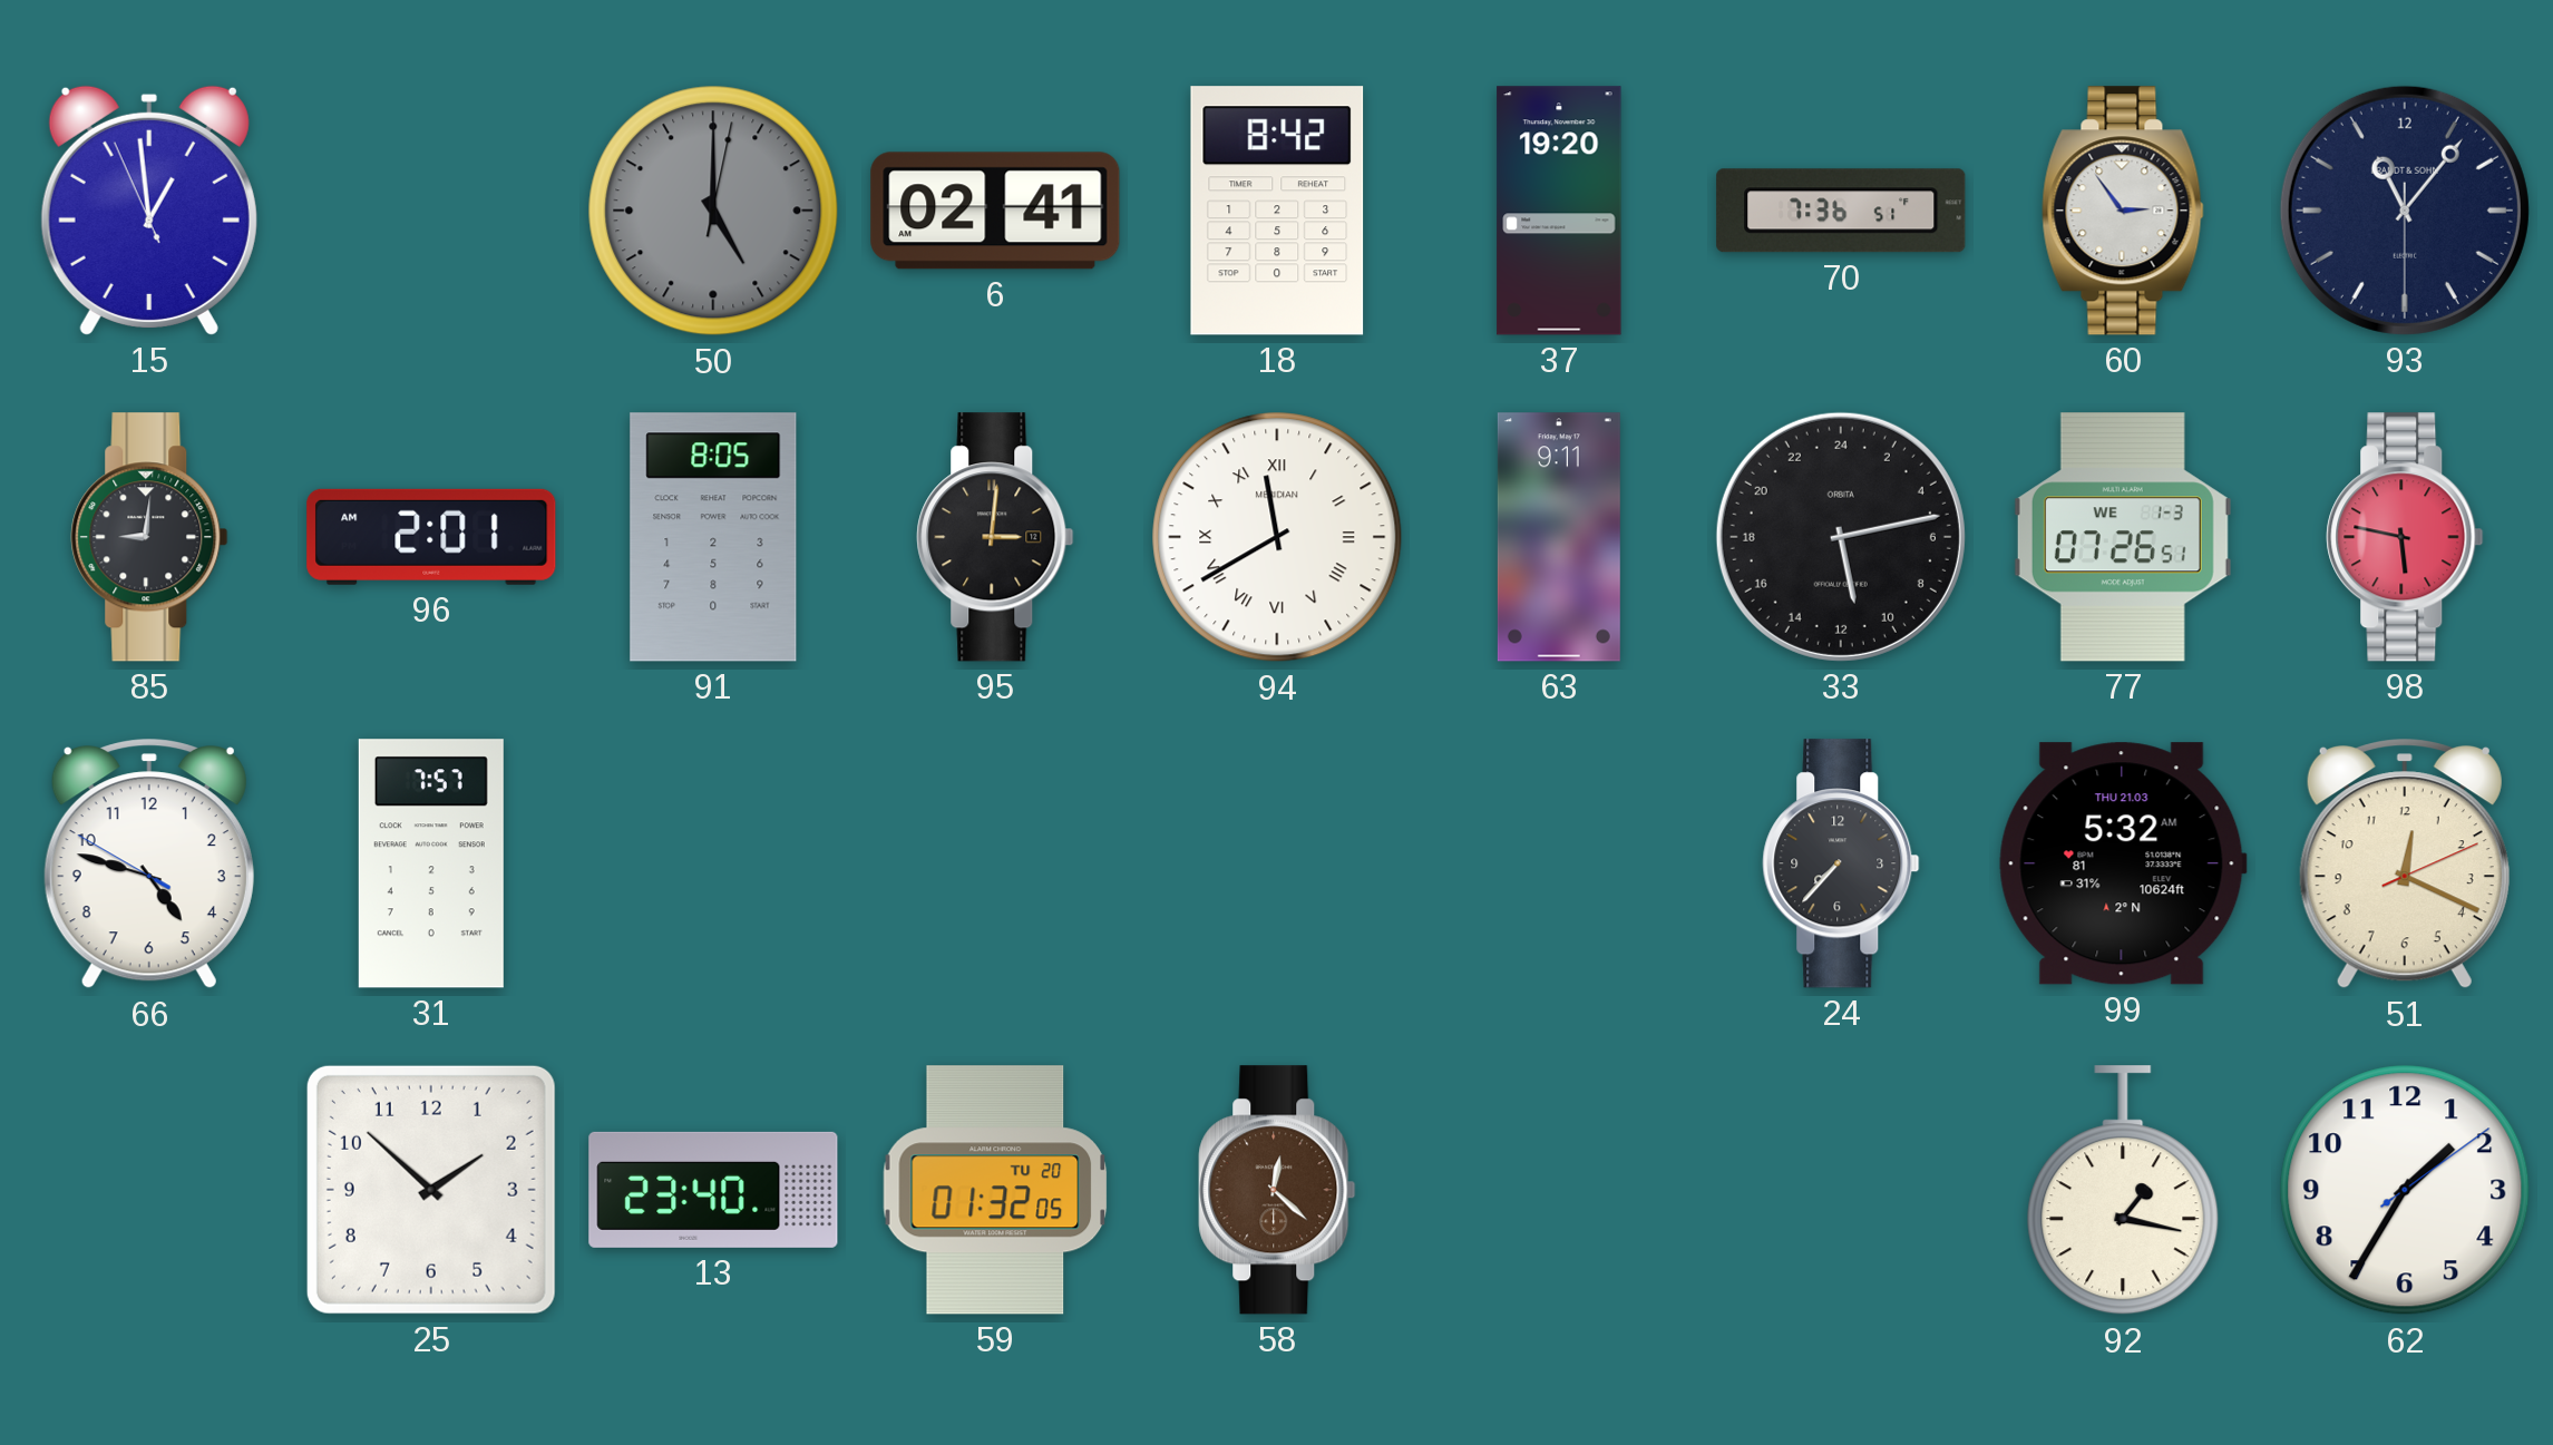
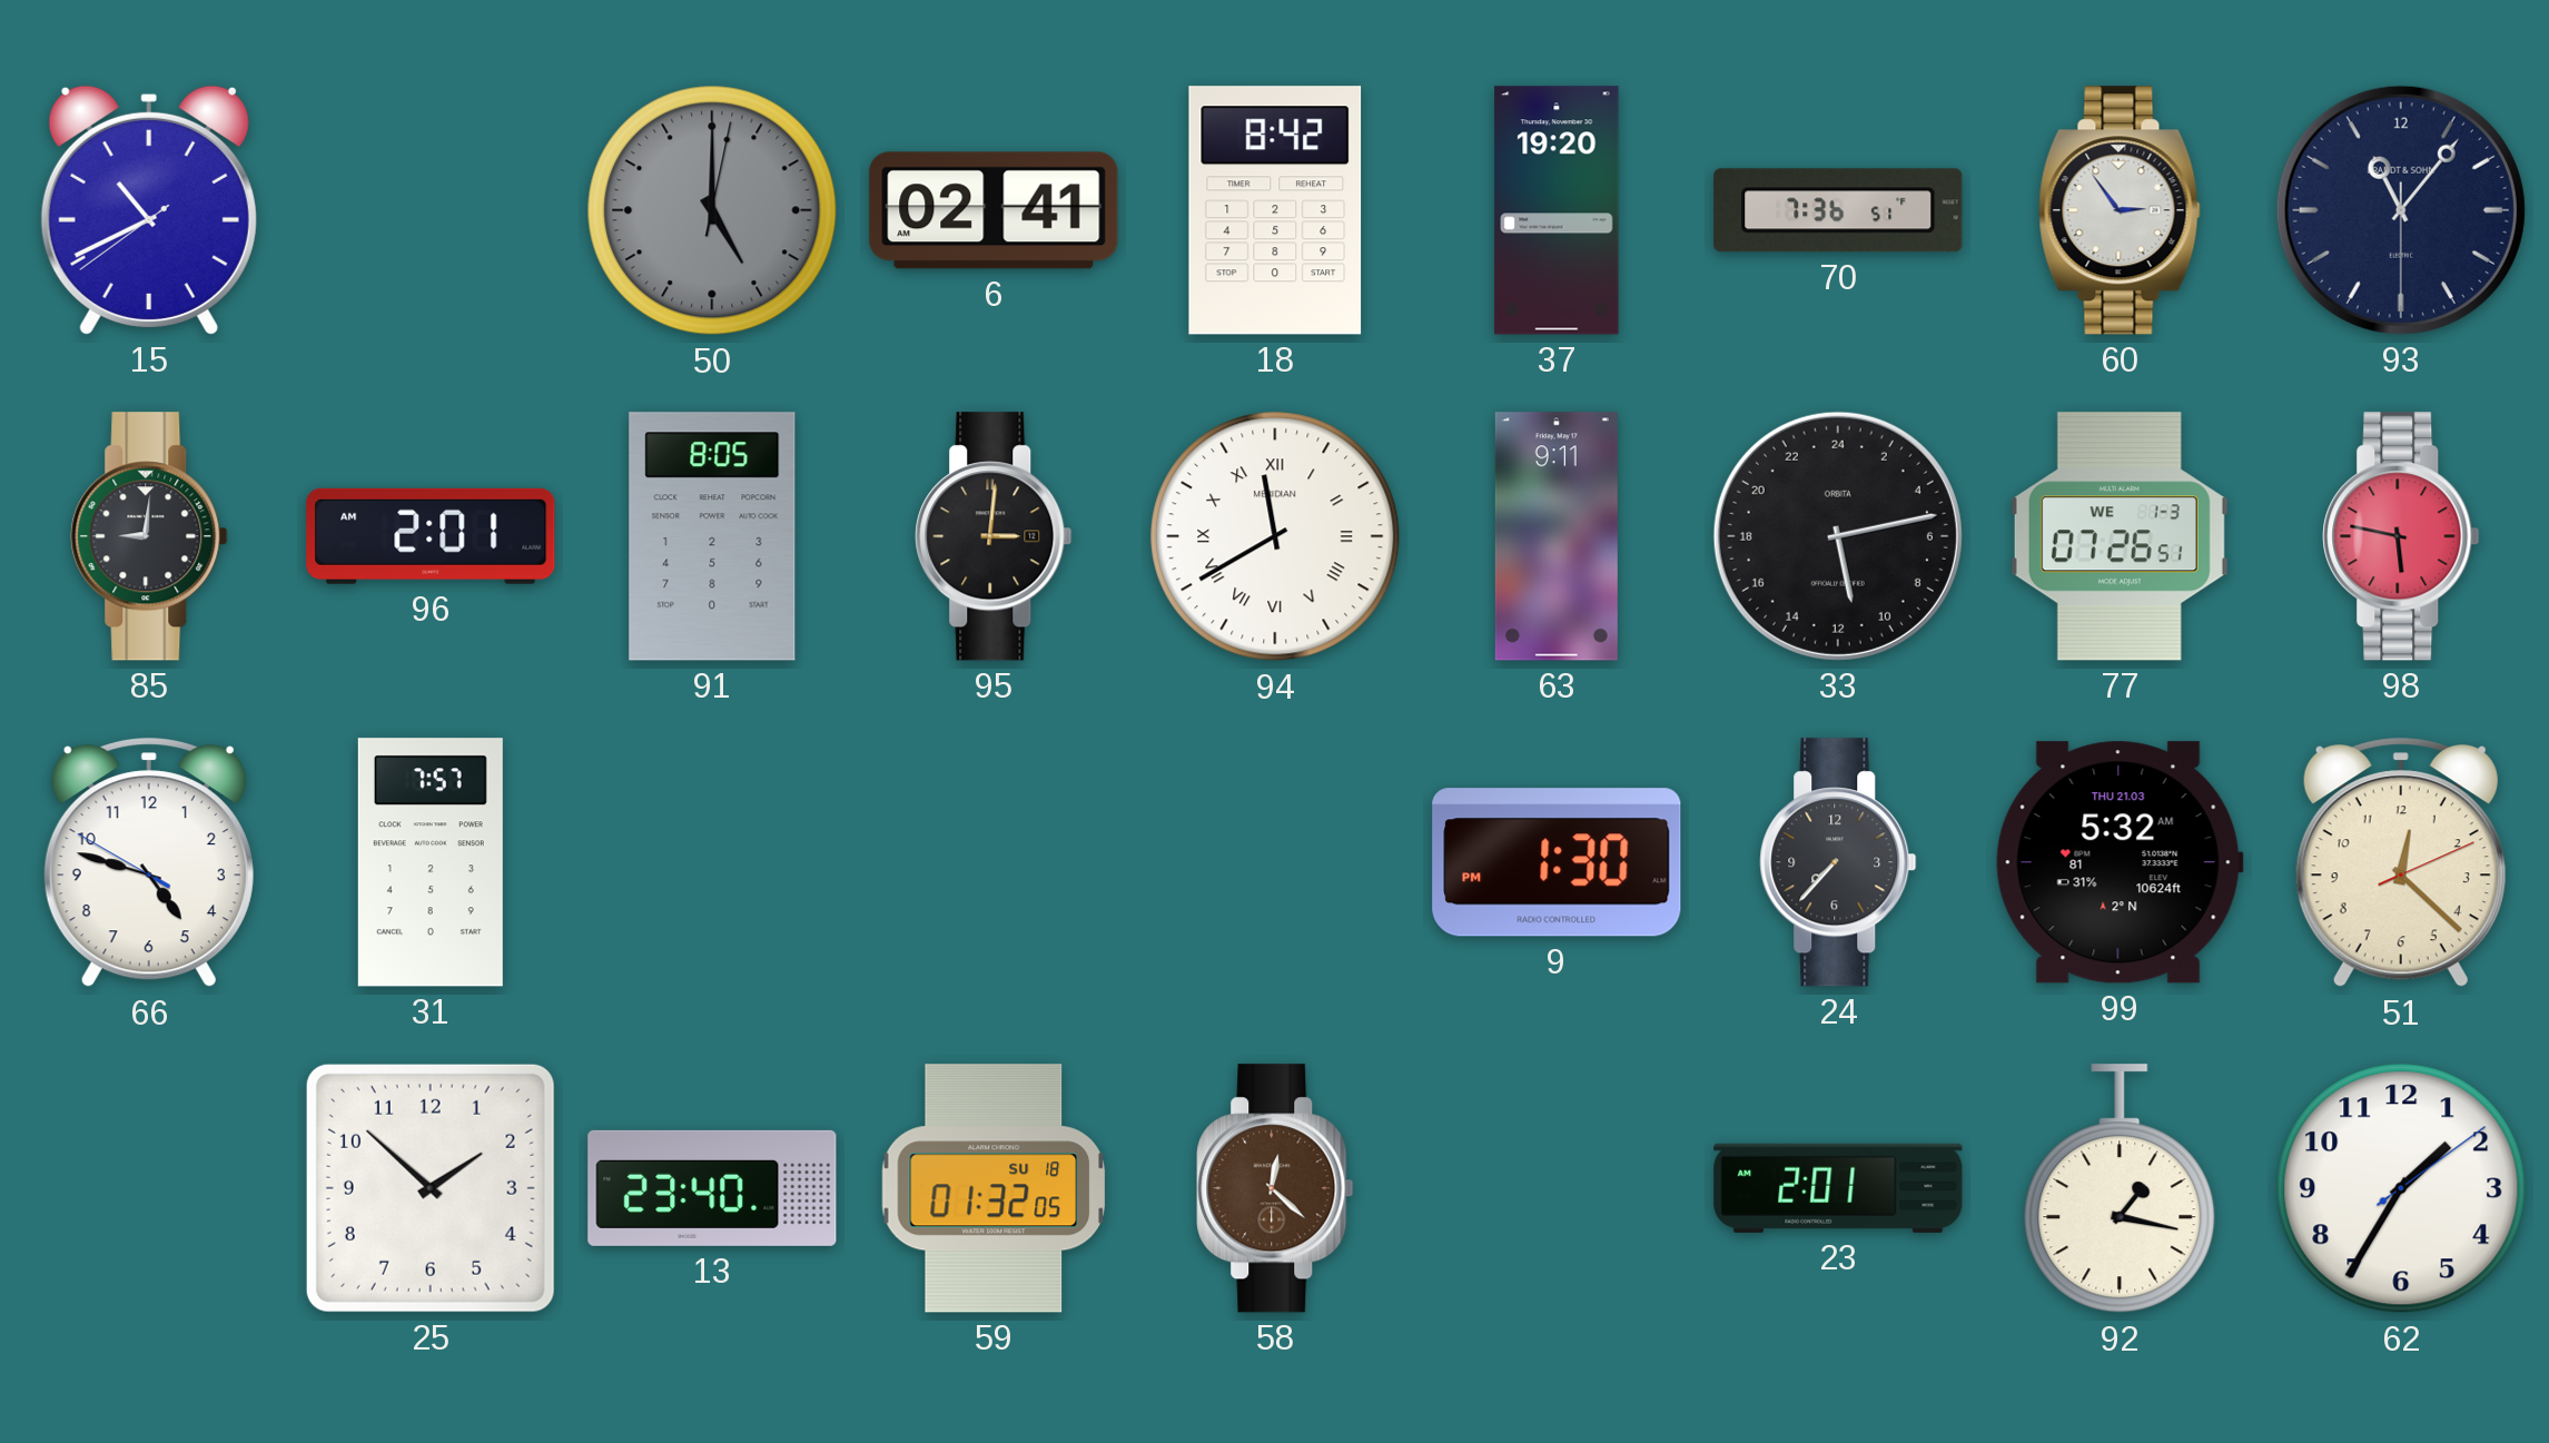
15: 12:58 -> 10:40
9: none -> 1:30
51: 12:19 -> 12:22
59 date: TU 20 -> SU 18
23: none -> 2:01
